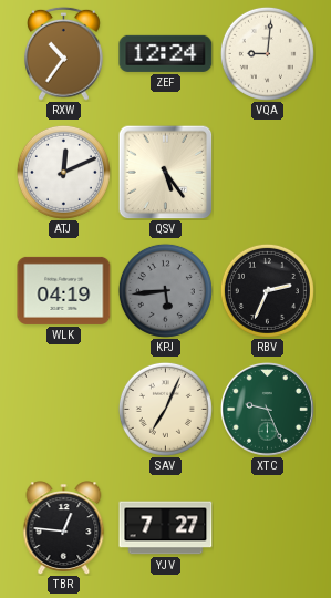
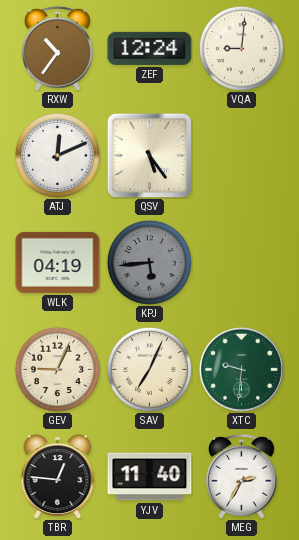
RBV: 2:34 -> none
GEV: none -> 9:04
XTC: 9:26 -> 9:31
YJV: 7:27 -> 11:40
MEG: none -> 2:35
